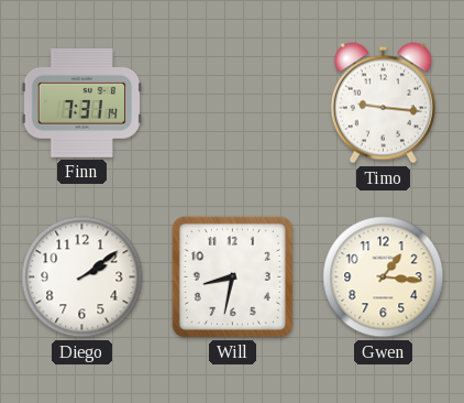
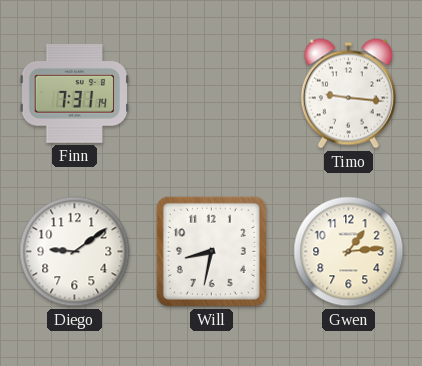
Diego: 2:09 -> 9:09
Gwen: 1:16 -> 1:14
